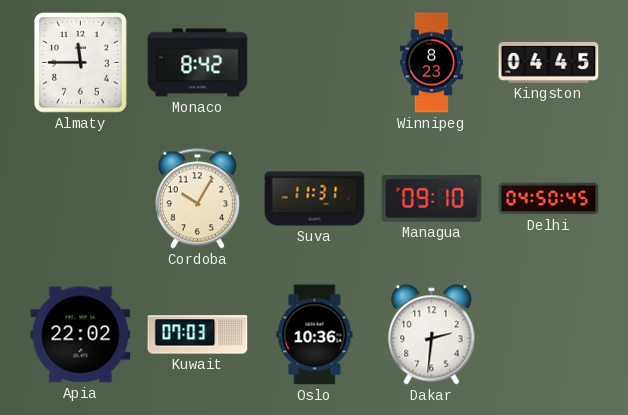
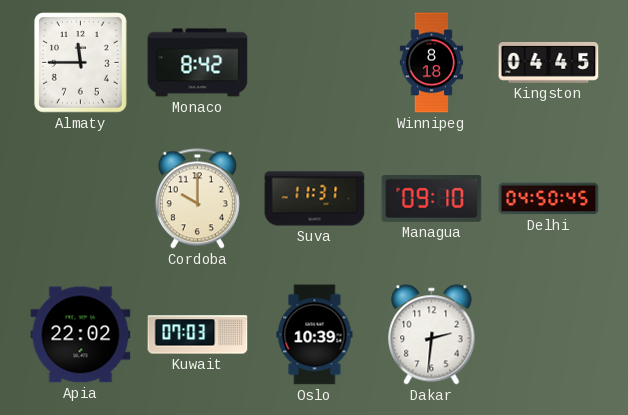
Winnipeg: 8:23 -> 8:18
Cordoba: 10:05 -> 10:00
Oslo: 10:36 -> 10:39
